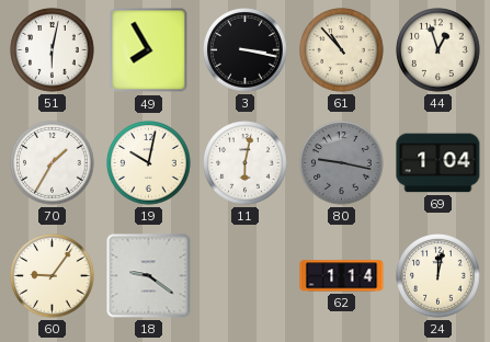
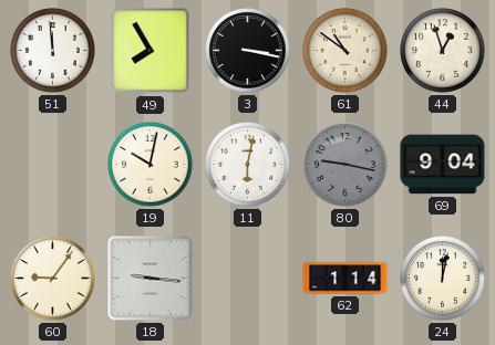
51: 6:02 -> 11:59
61: 10:53 -> 10:51
70: 1:35 -> none
69: 1:04 -> 9:04
18: 9:21 -> 9:16
